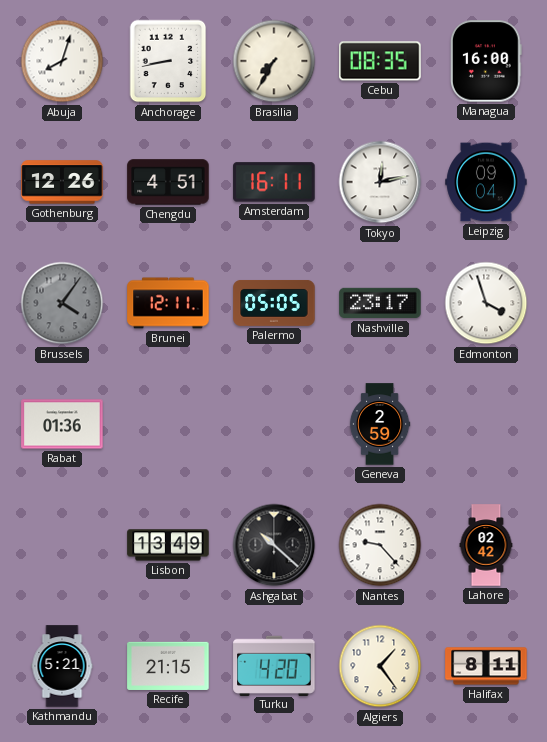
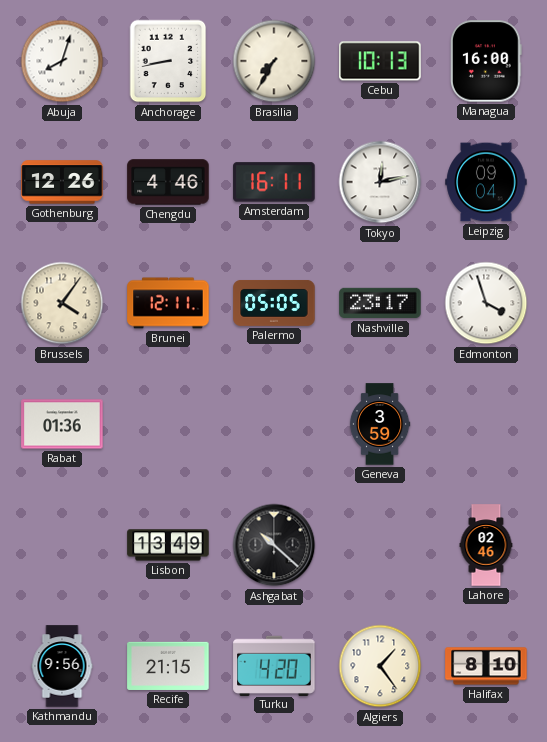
Cebu: 08:35 -> 10:13
Chengdu: 4:51 -> 4:46
Brussels dial: grey -> cream
Geneva: 2:59 -> 3:59
Nantes: 9:23 -> none
Lahore: 02:42 -> 02:46
Kathmandu: 5:21 -> 9:56
Halifax: 8:11 -> 8:10
